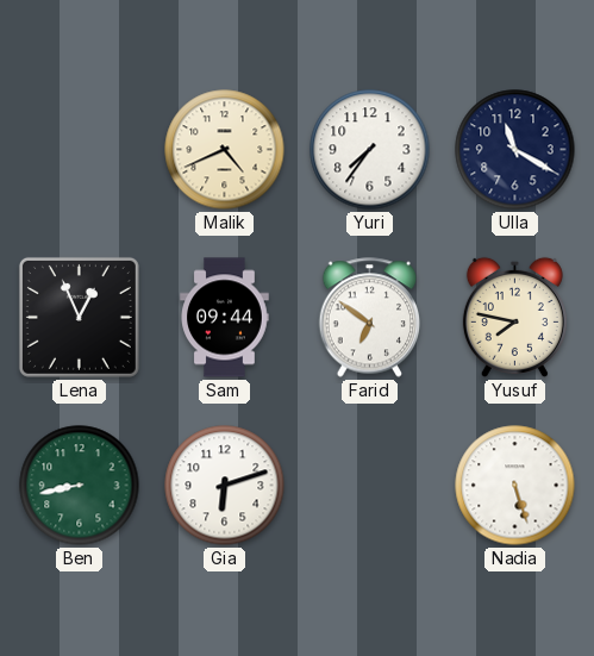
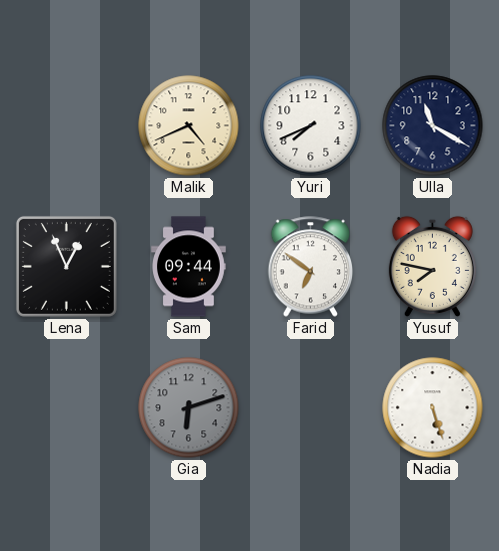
Yuri: 7:36 -> 7:41
Ben: 8:43 -> none
Gia dial: white -> grey
